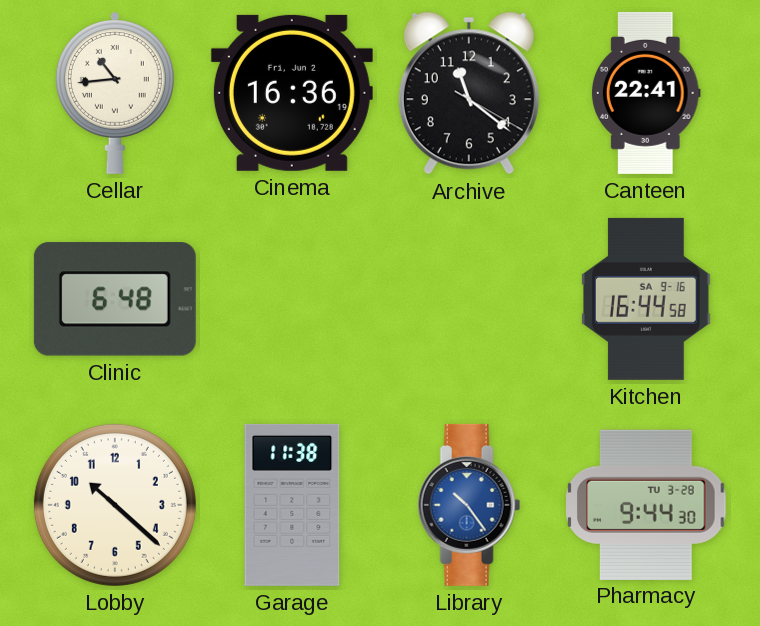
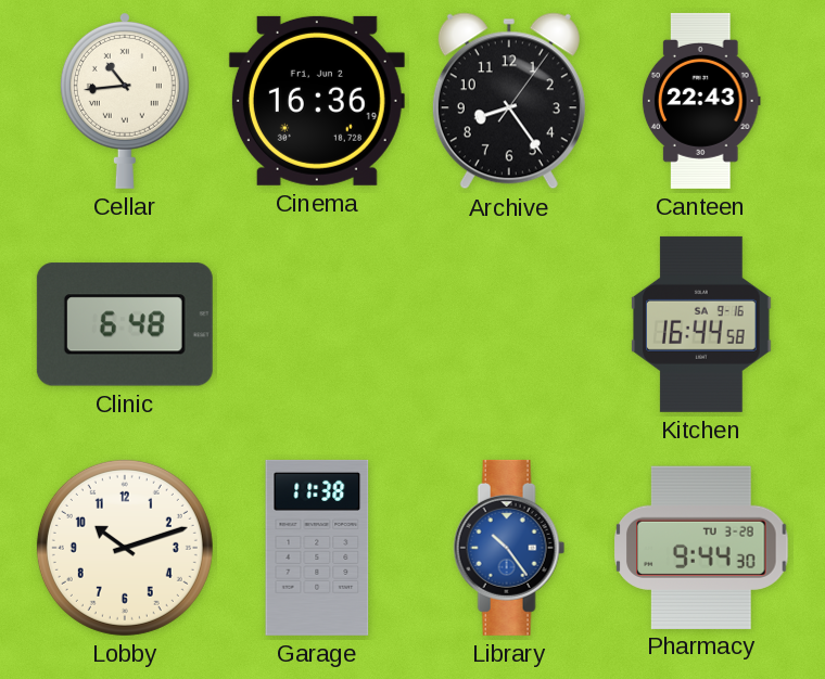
Archive: 11:21 -> 8:24
Canteen: 22:41 -> 22:43
Lobby: 10:22 -> 10:12
